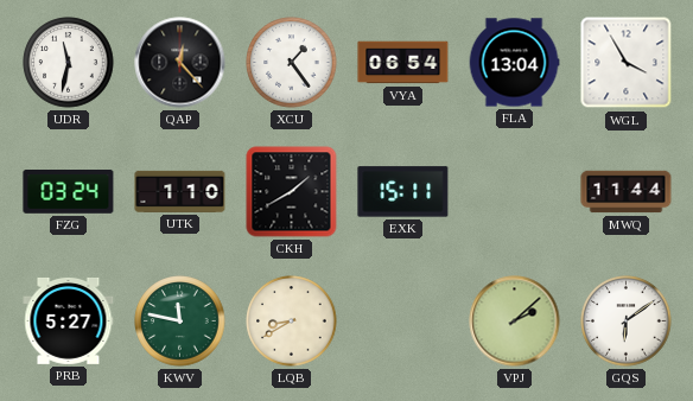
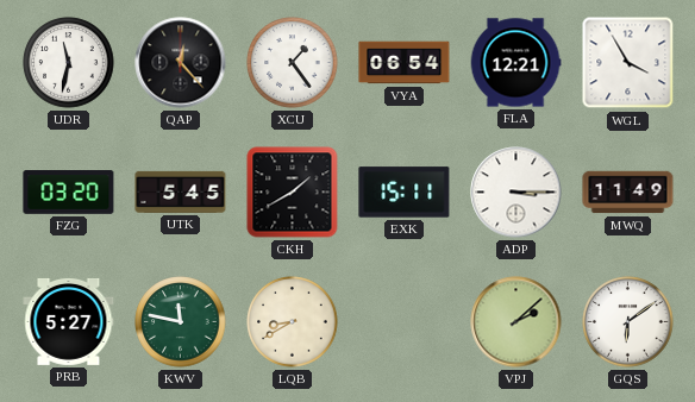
FLA: 13:04 -> 12:21
FZG: 03:24 -> 03:20
UTK: 1:10 -> 5:45
ADP: none -> 3:15
MWQ: 11:44 -> 11:49
